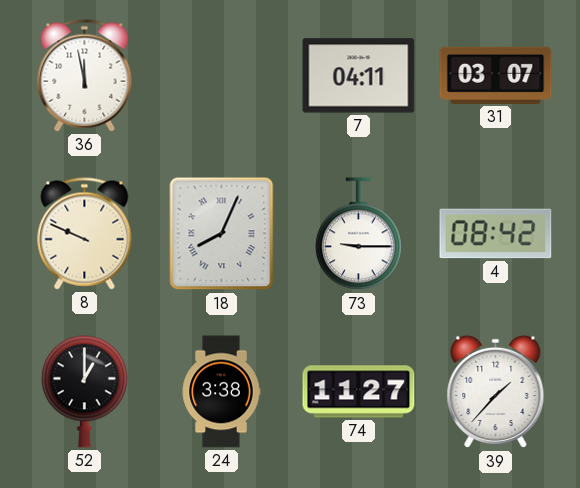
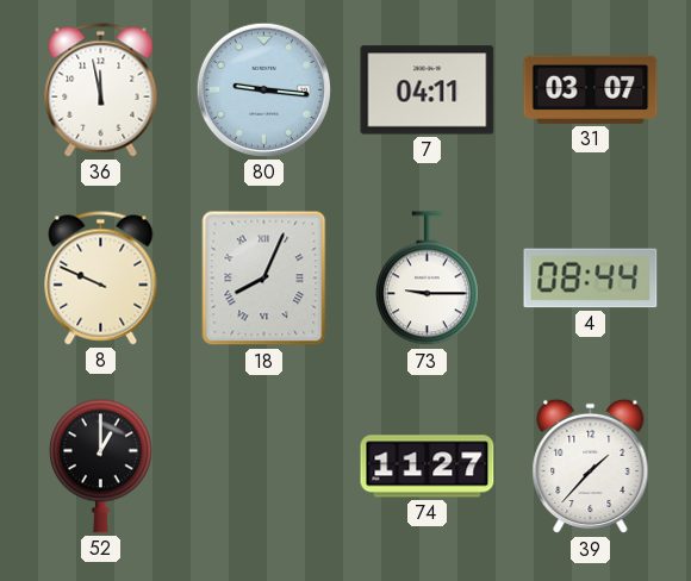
80: none -> 9:16
4: 08:42 -> 08:44
24: 3:38 -> none
